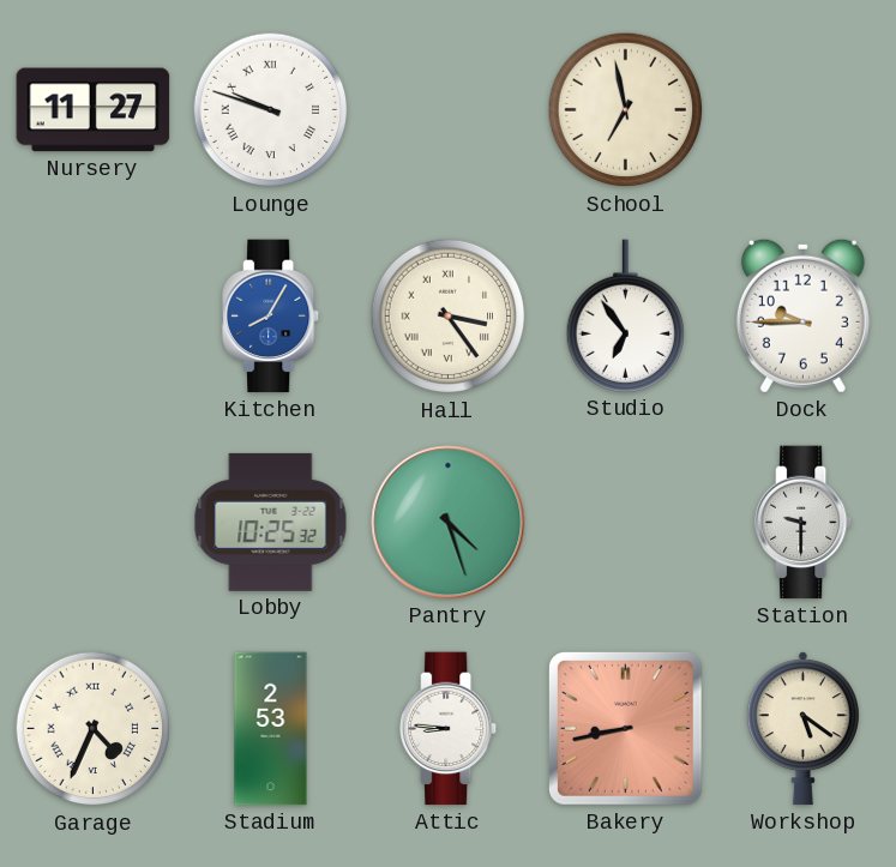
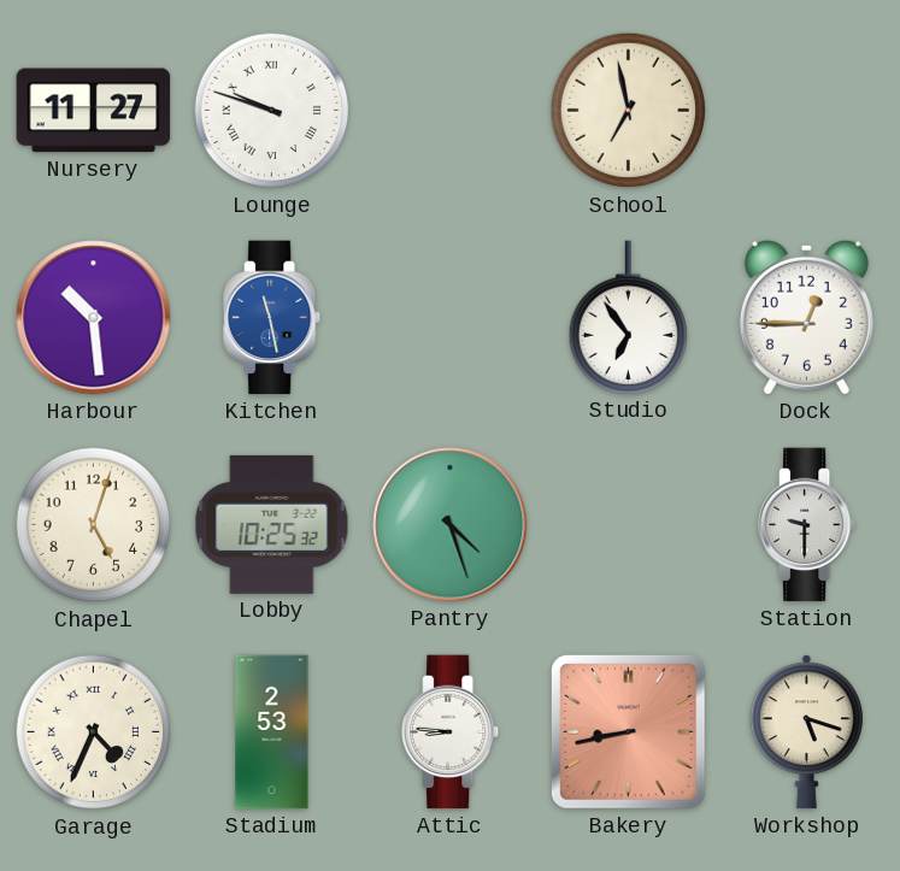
Harbour: none -> 10:29
Kitchen: 8:05 -> 11:28
Hall: 3:24 -> none
Dock: 9:45 -> 12:45
Chapel: none -> 5:03
Workshop: 5:21 -> 5:18
